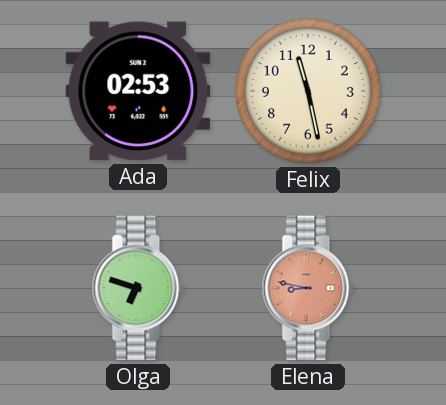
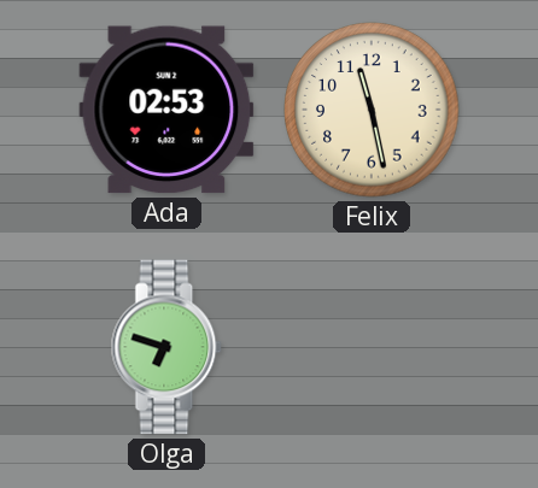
Elena: 8:47 -> none
